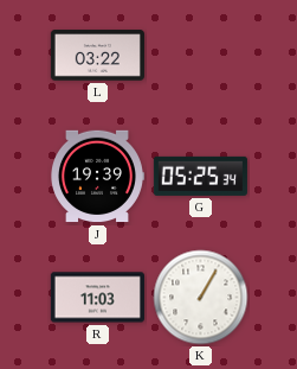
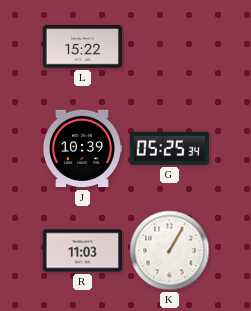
L: 03:22 -> 15:22
J: 19:39 -> 10:39
